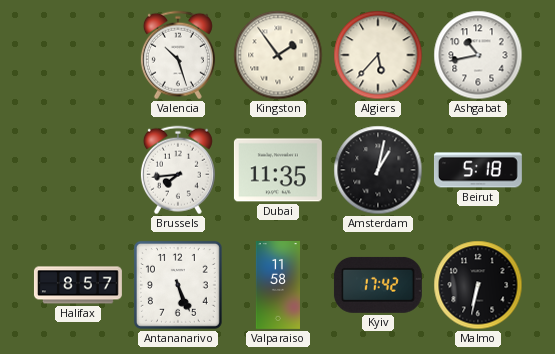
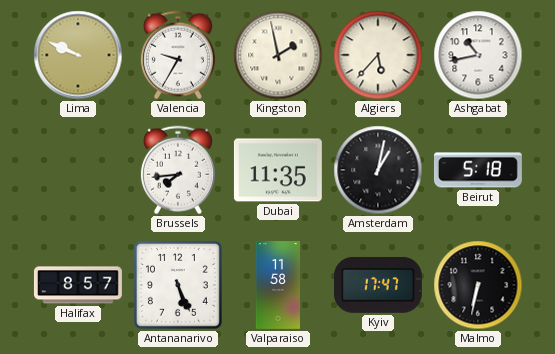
Lima: none -> 9:49
Valencia: 10:27 -> 9:35
Kingston: 1:54 -> 1:58
Kyiv: 17:42 -> 17:47
